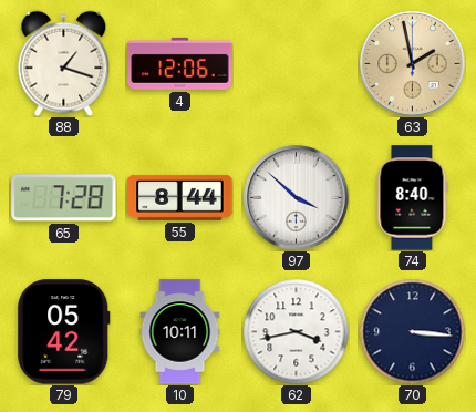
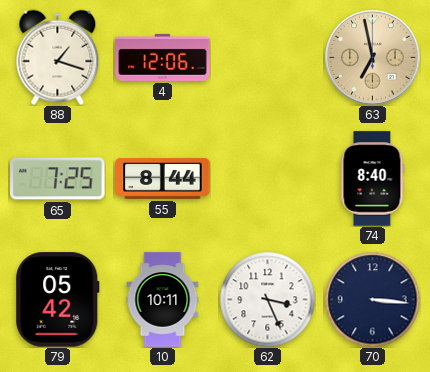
63: 1:58 -> 6:58
65: 7:28 -> 7:25
97: 3:52 -> none
62: 3:43 -> 3:26
